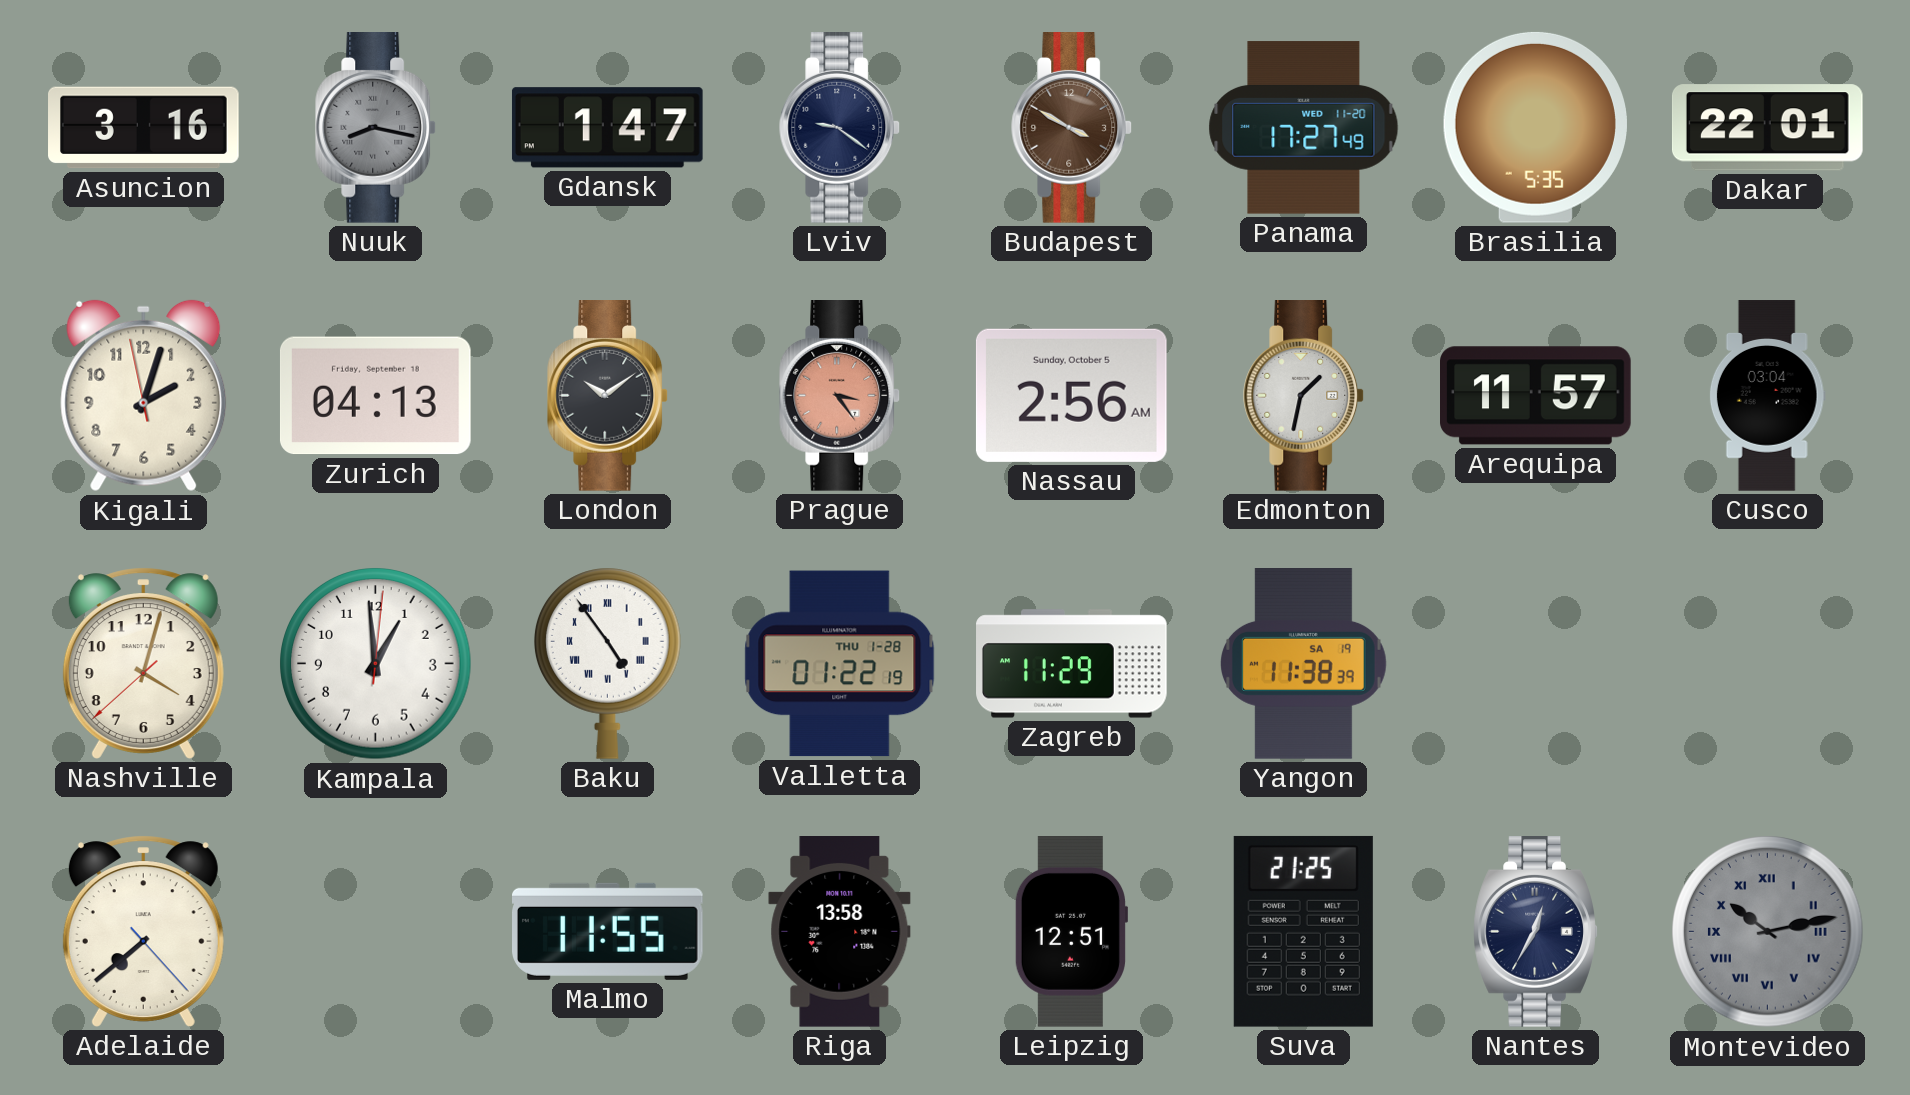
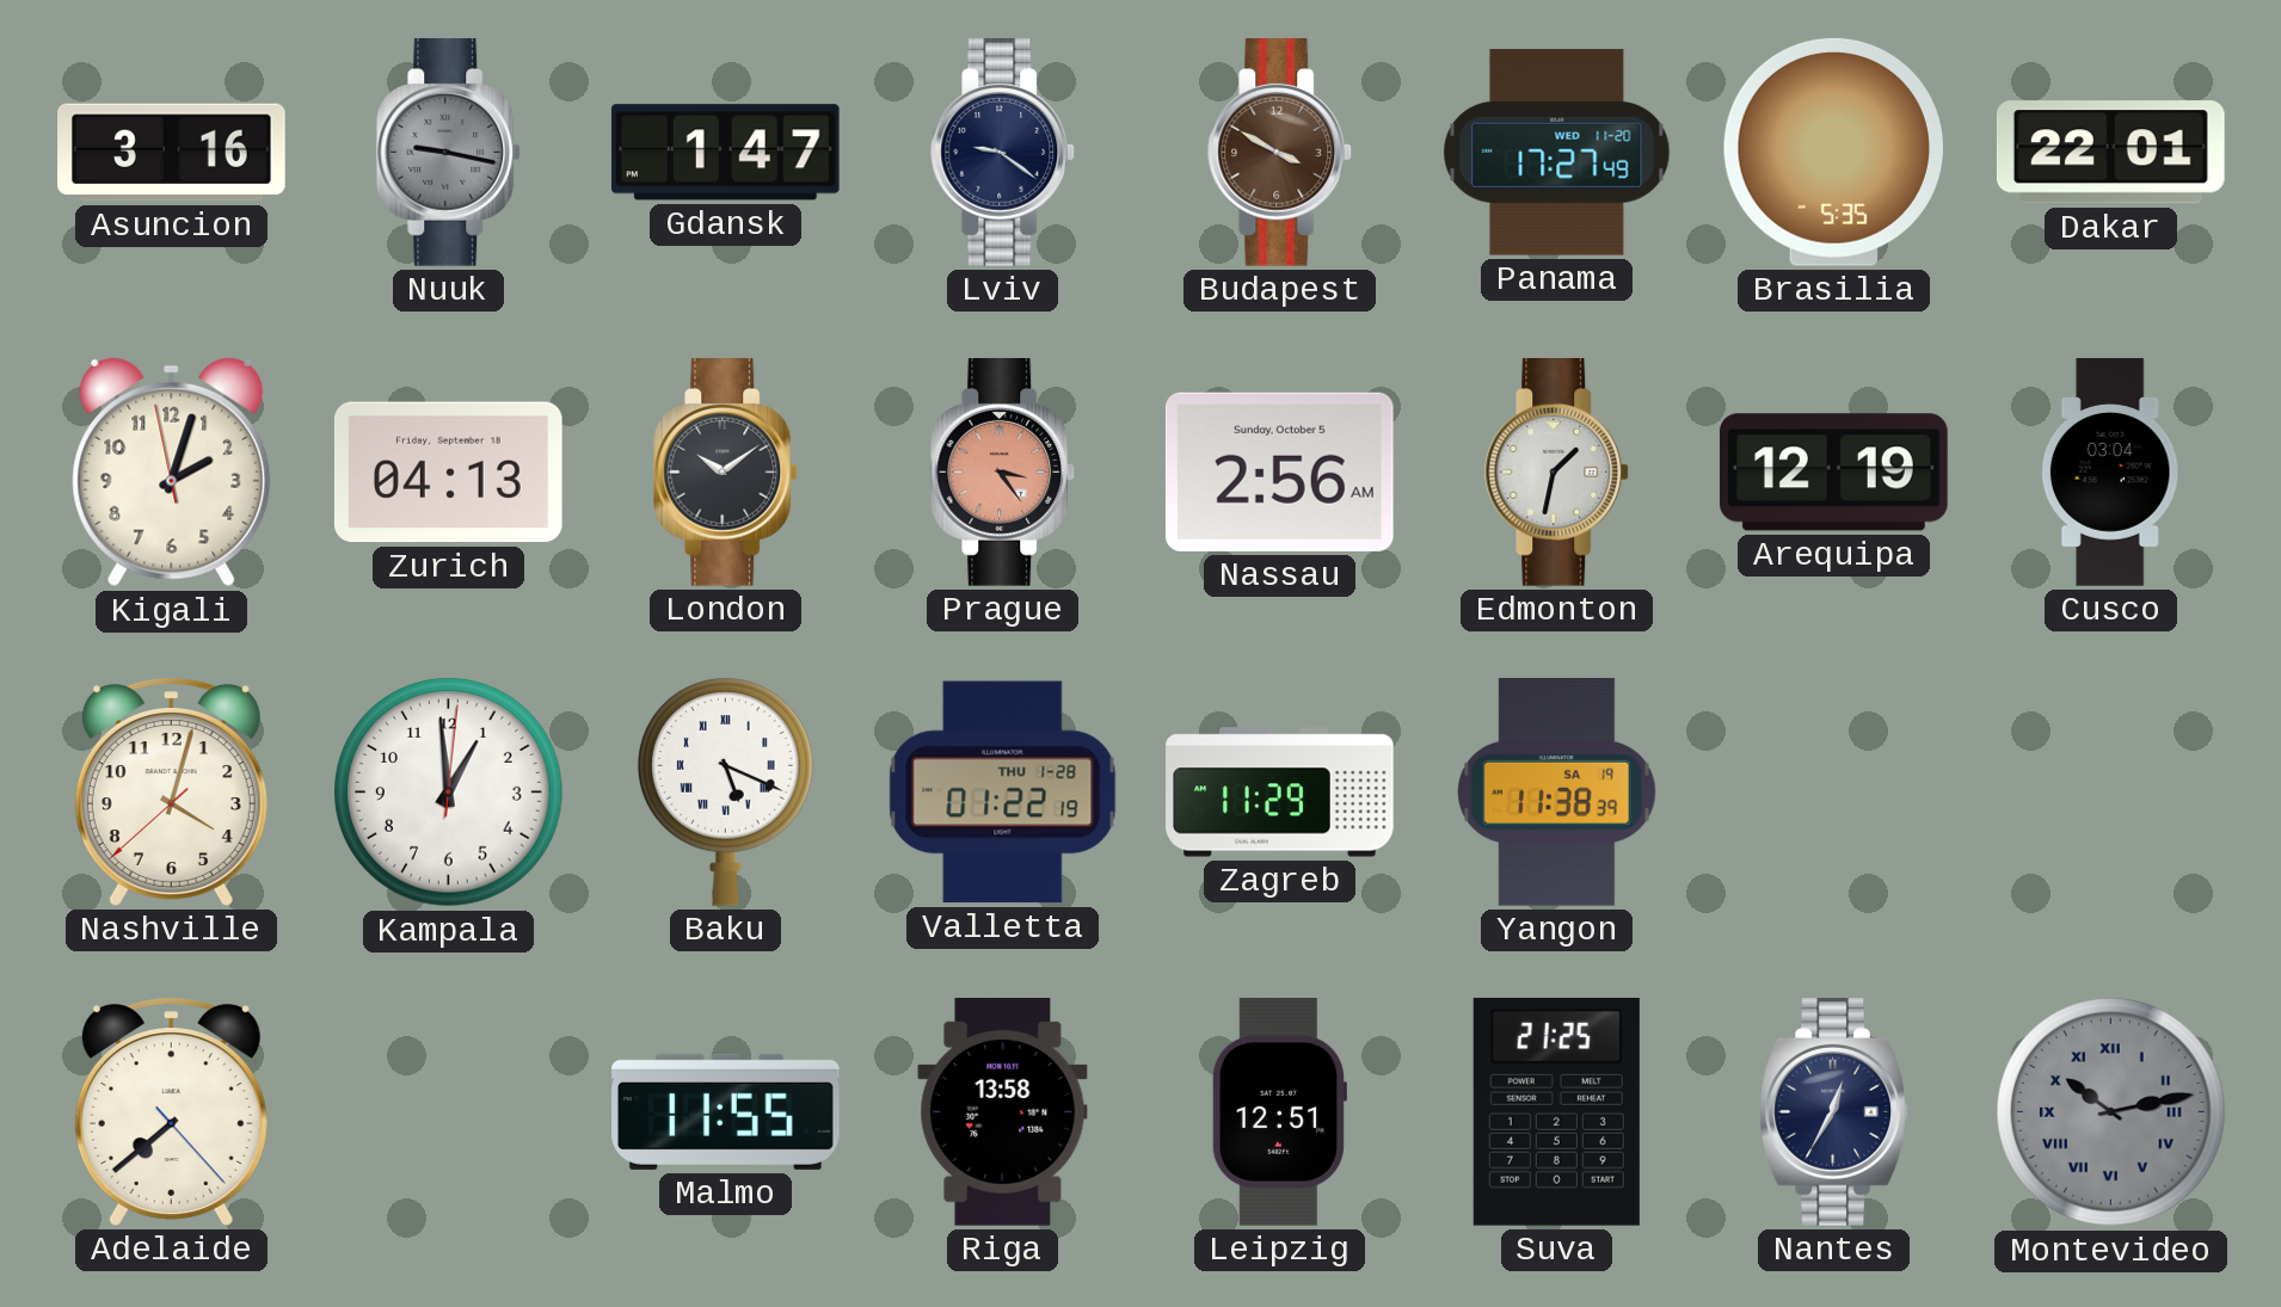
Nuuk: 8:17 -> 9:17
Arequipa: 11:57 -> 12:19
Baku: 4:54 -> 5:19
